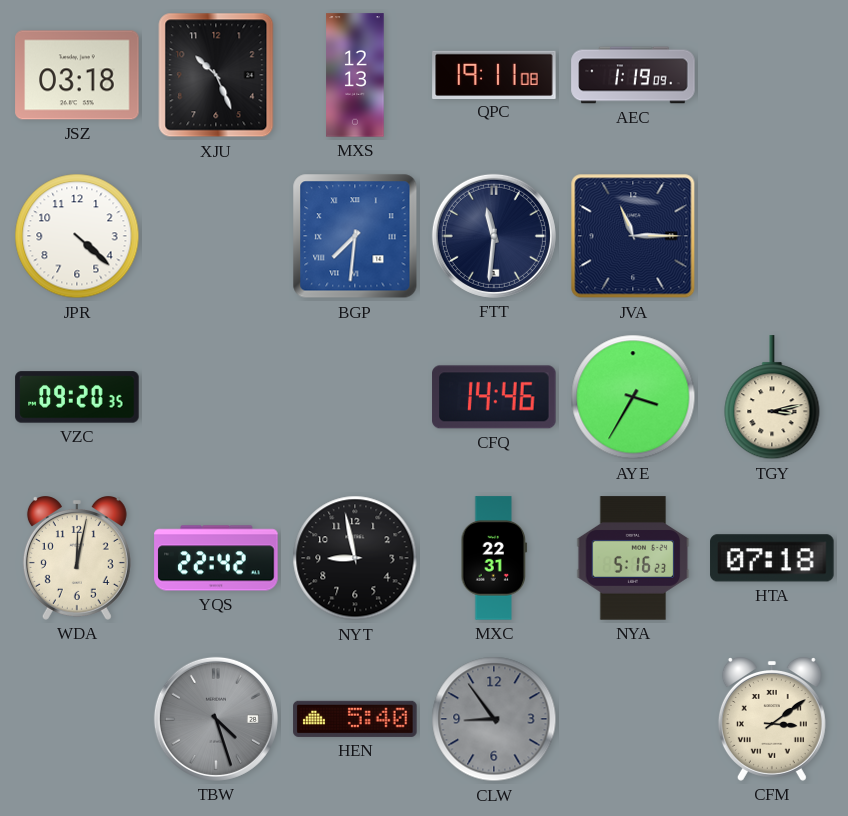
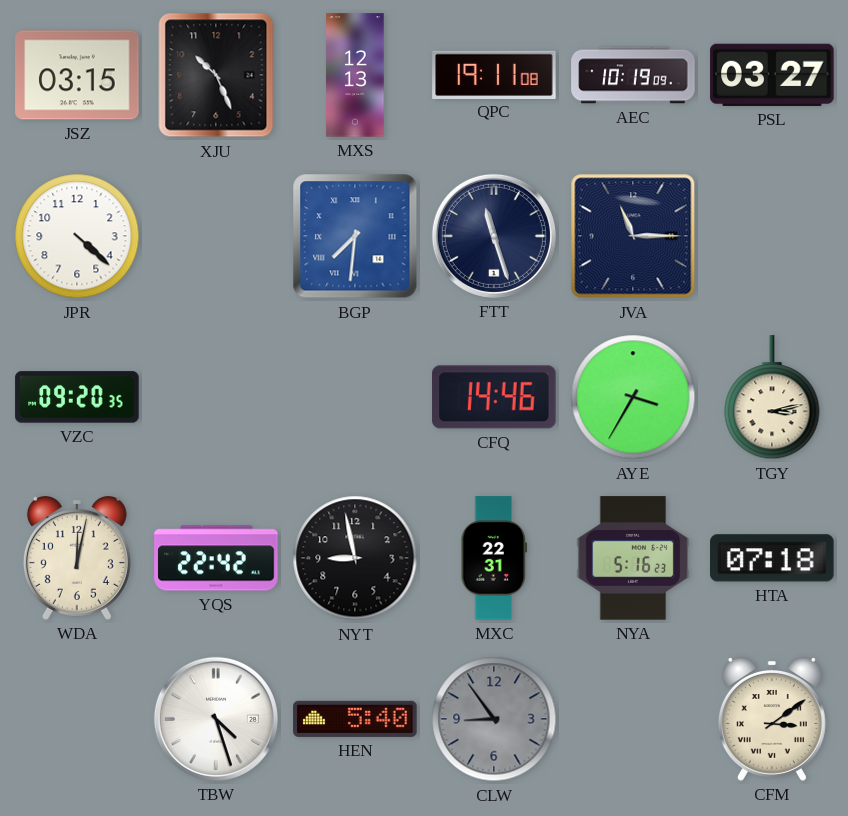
JSZ: 03:18 -> 03:15
AEC: 1:19 -> 10:19
PSL: none -> 03:27
FTT: 11:31 -> 11:27
TBW dial: grey -> white
